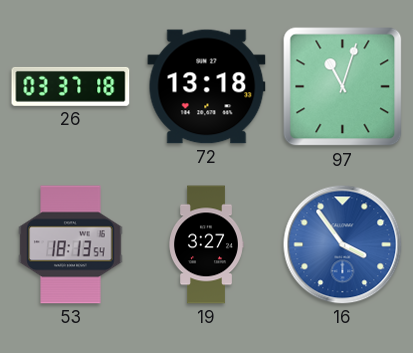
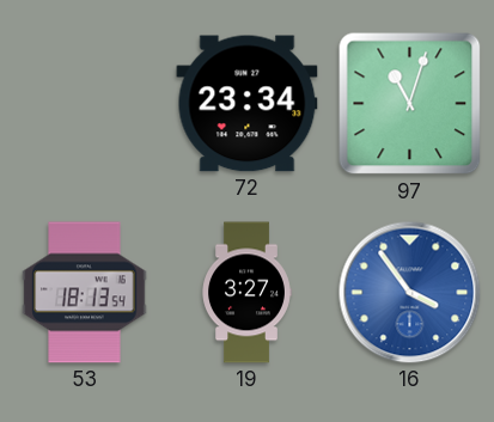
26: 03:37 -> none
72: 13:18 -> 23:34
